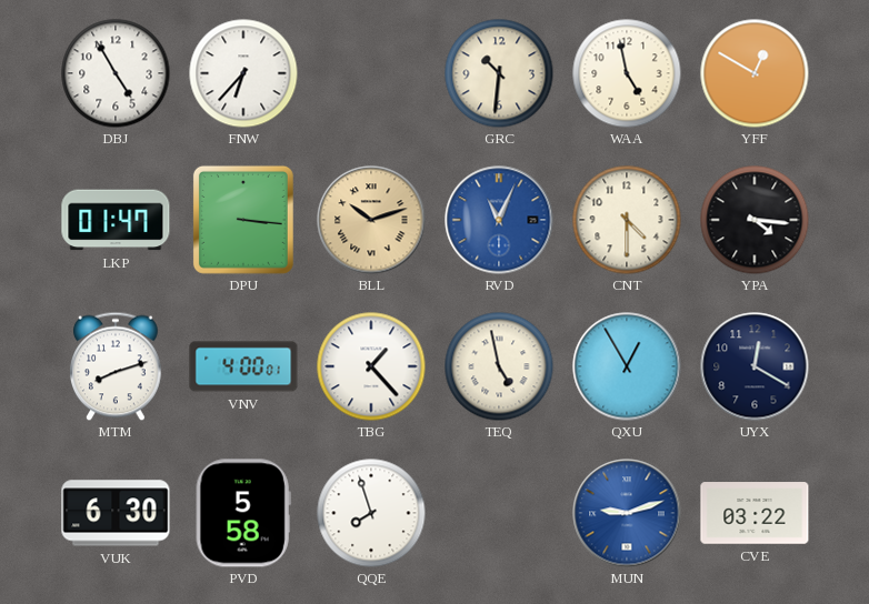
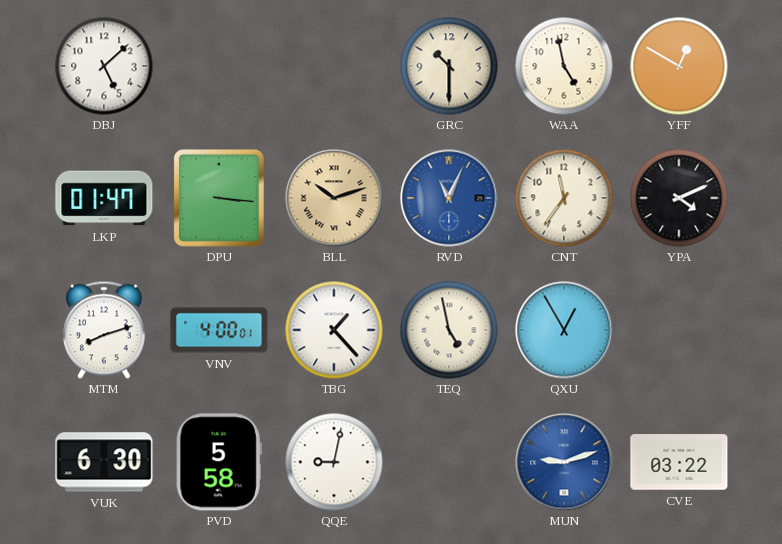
DBJ: 4:55 -> 5:08
FNW: 6:37 -> none
GRC: 10:31 -> 10:30
CNT: 4:30 -> 11:36
YPA: 4:16 -> 4:11
UYX: 12:20 -> none
QQE: 7:57 -> 9:02
